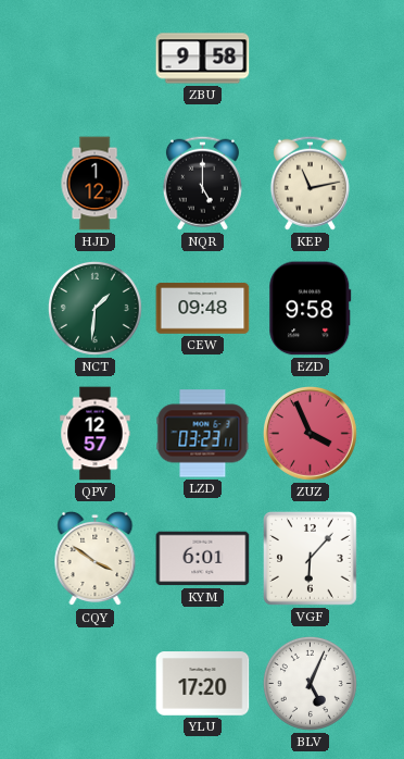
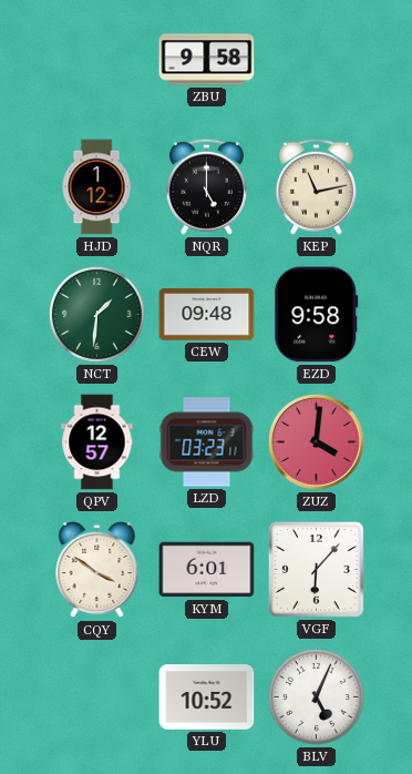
ZUZ: 3:56 -> 4:01
YLU: 17:20 -> 10:52
